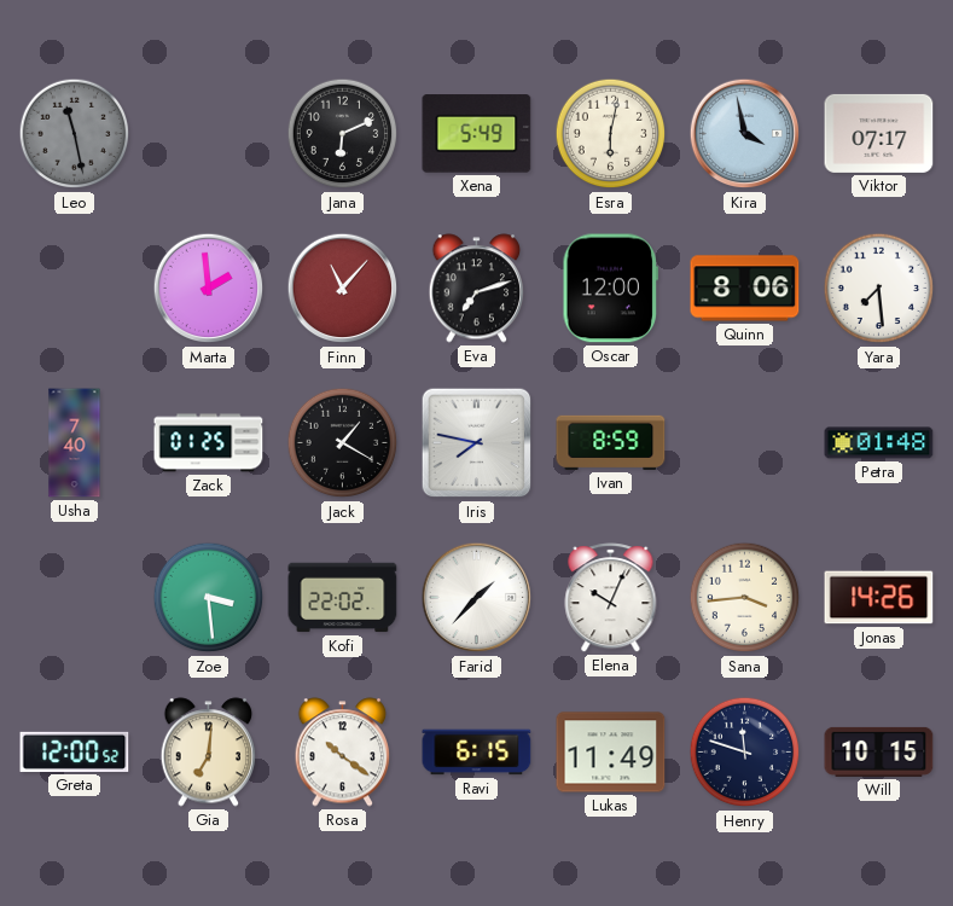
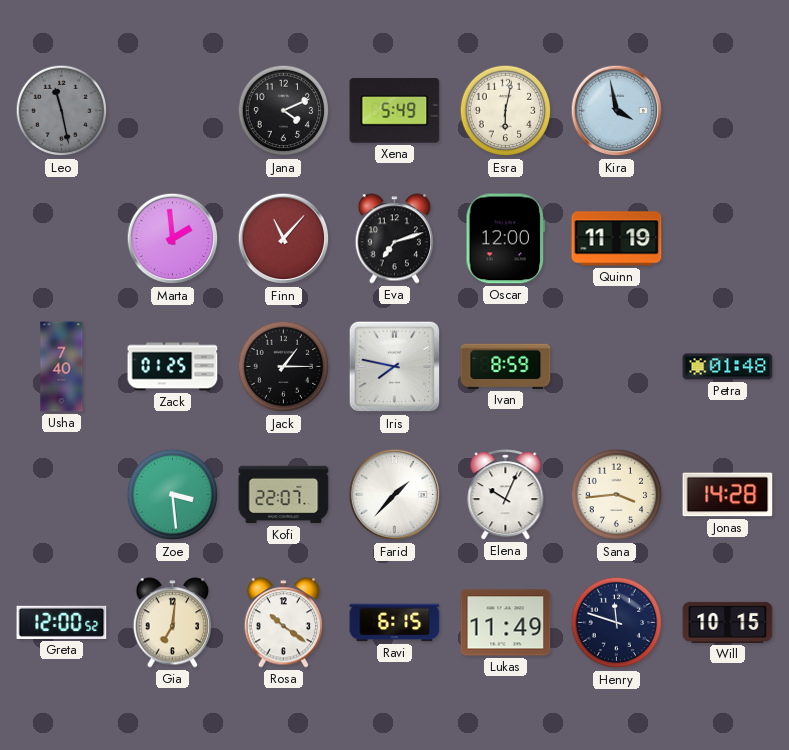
Jana: 6:11 -> 4:11
Viktor: 07:17 -> none
Quinn: 8:06 -> 11:19
Yara: 7:29 -> none
Jack: 1:20 -> 1:15
Kofi: 22:02 -> 22:07
Jonas: 14:26 -> 14:28
